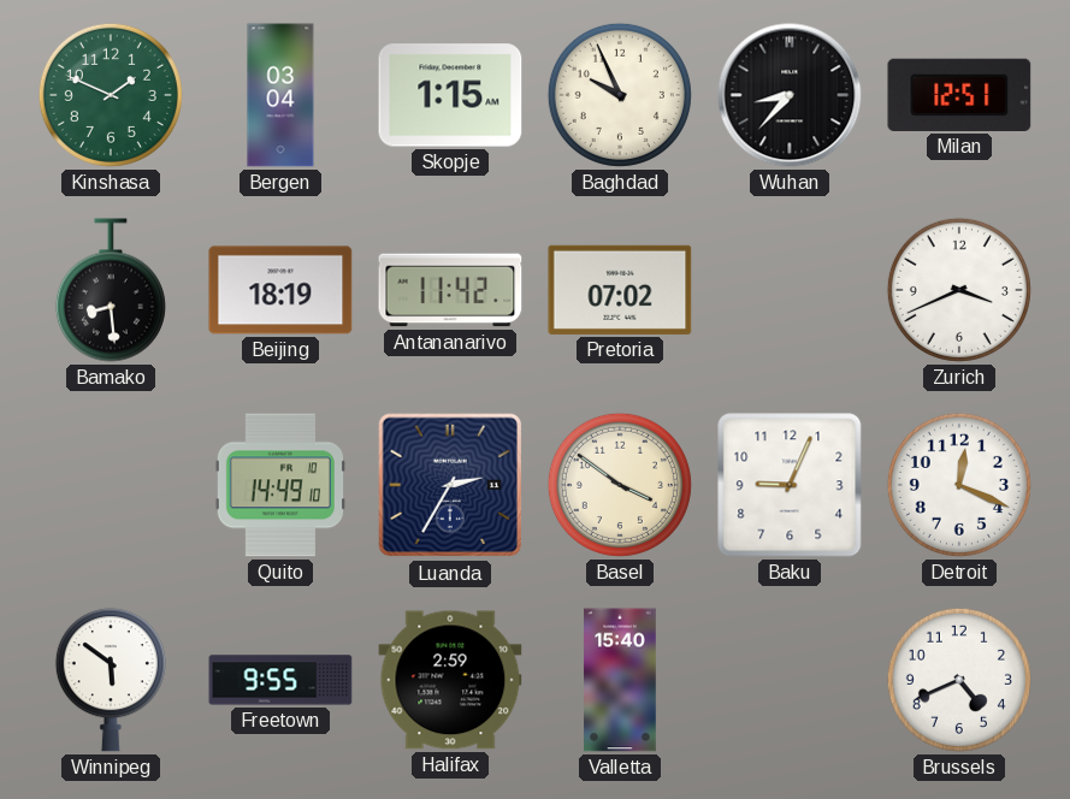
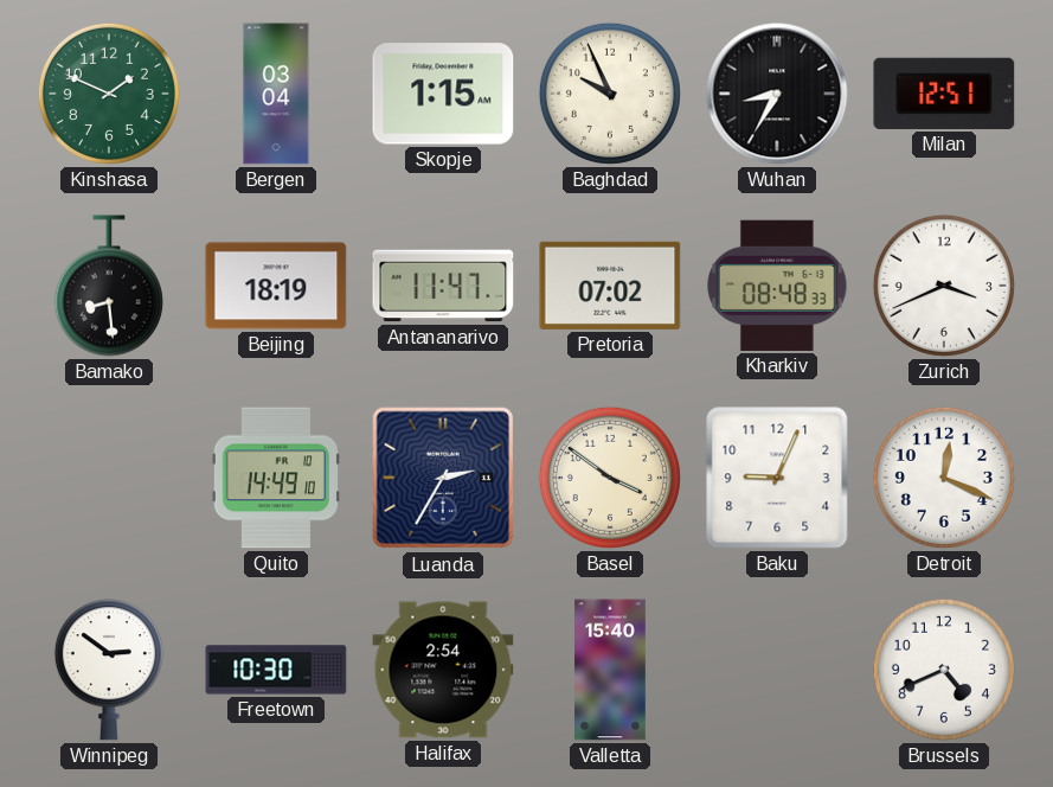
Wuhan: 8:37 -> 8:35
Antananarivo: 11:42 -> 11:47
Kharkiv: none -> 08:48
Winnipeg: 5:51 -> 2:51
Freetown: 9:55 -> 10:30
Halifax: 2:59 -> 2:54
